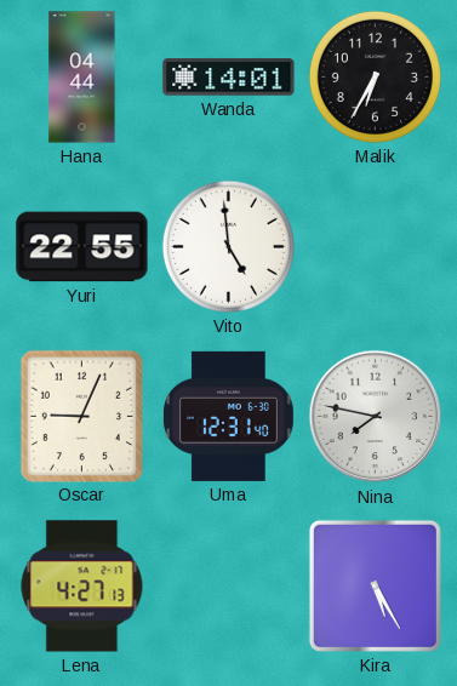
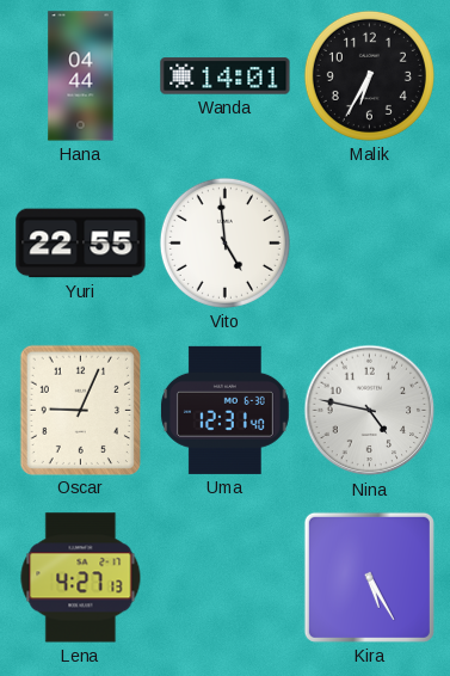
Nina: 7:47 -> 4:47
